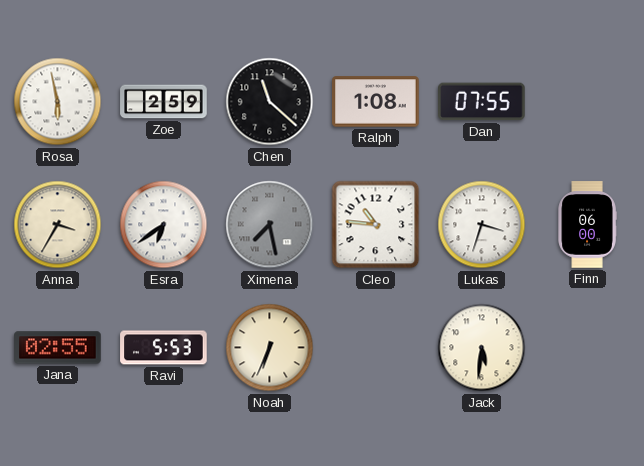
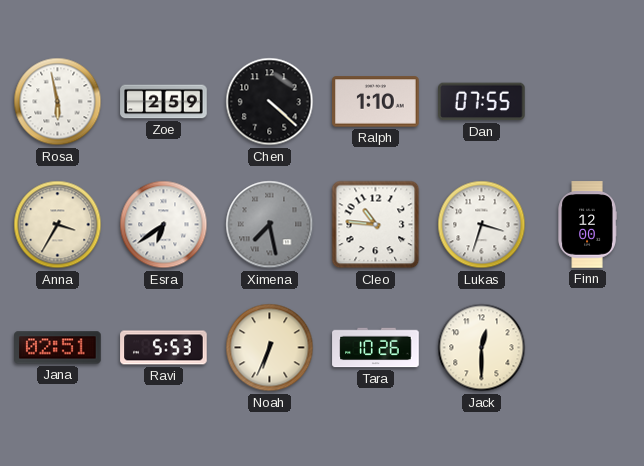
Chen: 11:22 -> 4:22
Ralph: 1:08 -> 1:10
Finn: 06:00 -> 12:00
Jana: 02:55 -> 02:51
Tara: none -> 10:26
Jack: 5:31 -> 12:30
